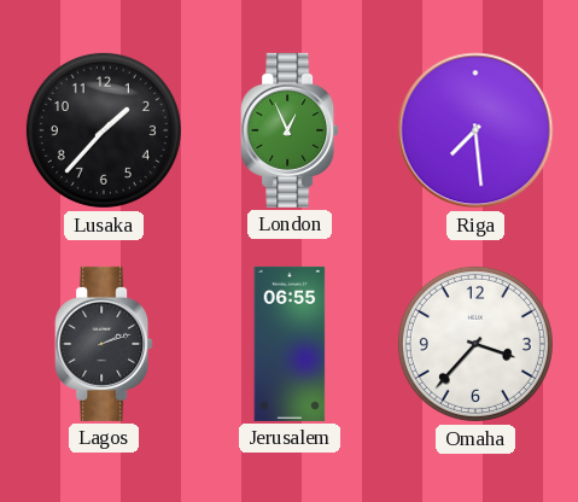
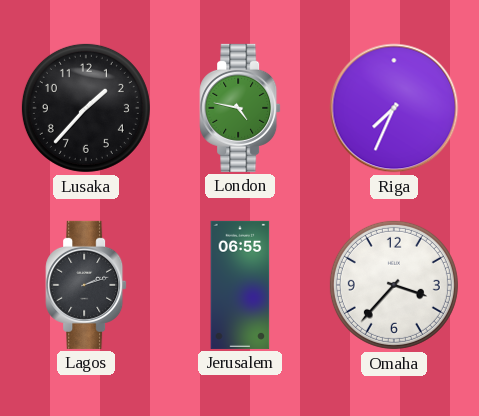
London: 12:56 -> 4:47
Riga: 7:29 -> 7:34
